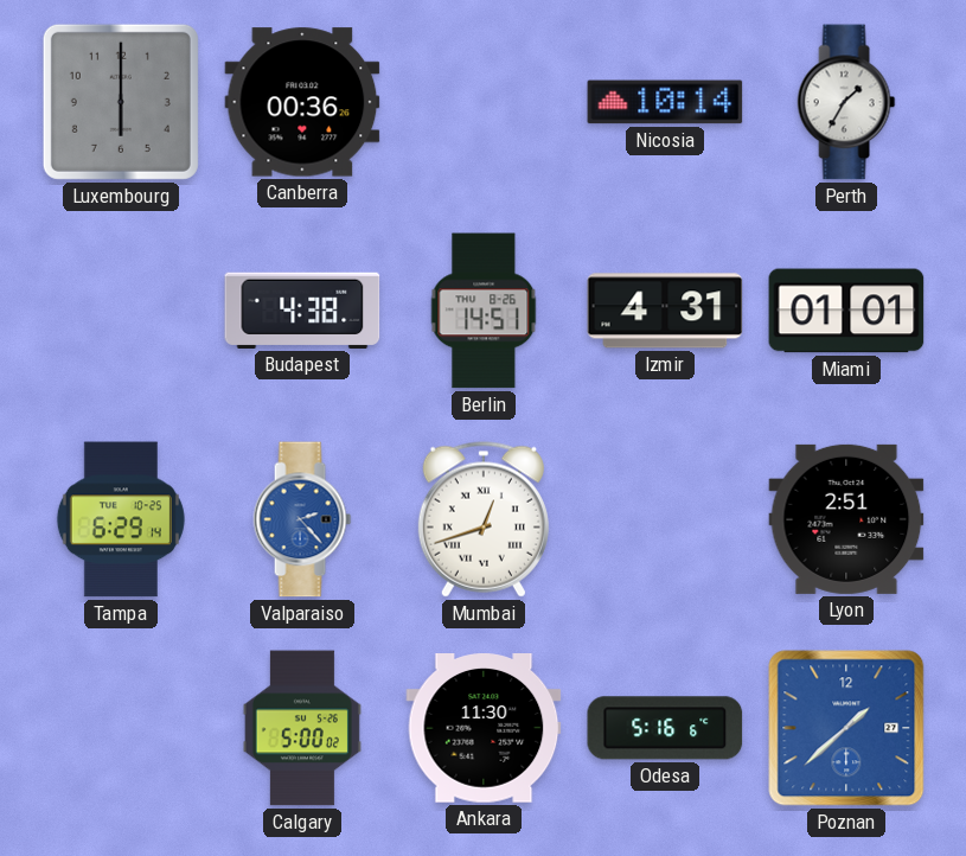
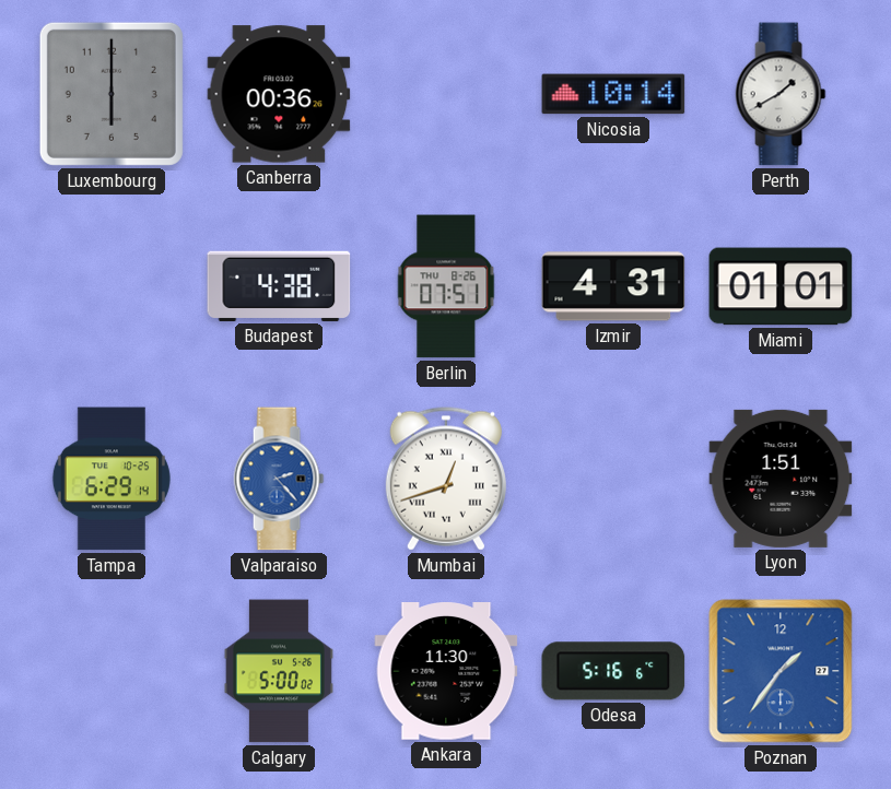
Perth: 1:35 -> 1:40
Berlin: 14:51 -> 07:51
Lyon: 2:51 -> 1:51
Poznan: 1:38 -> 1:36
